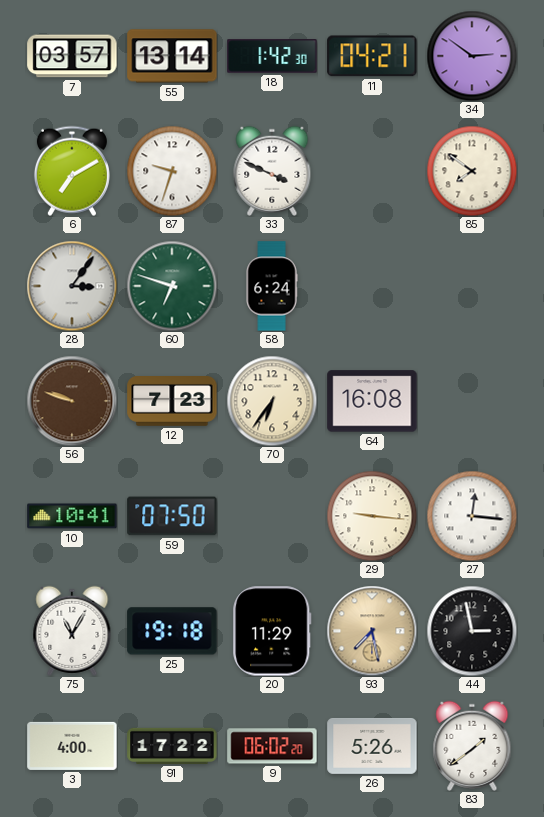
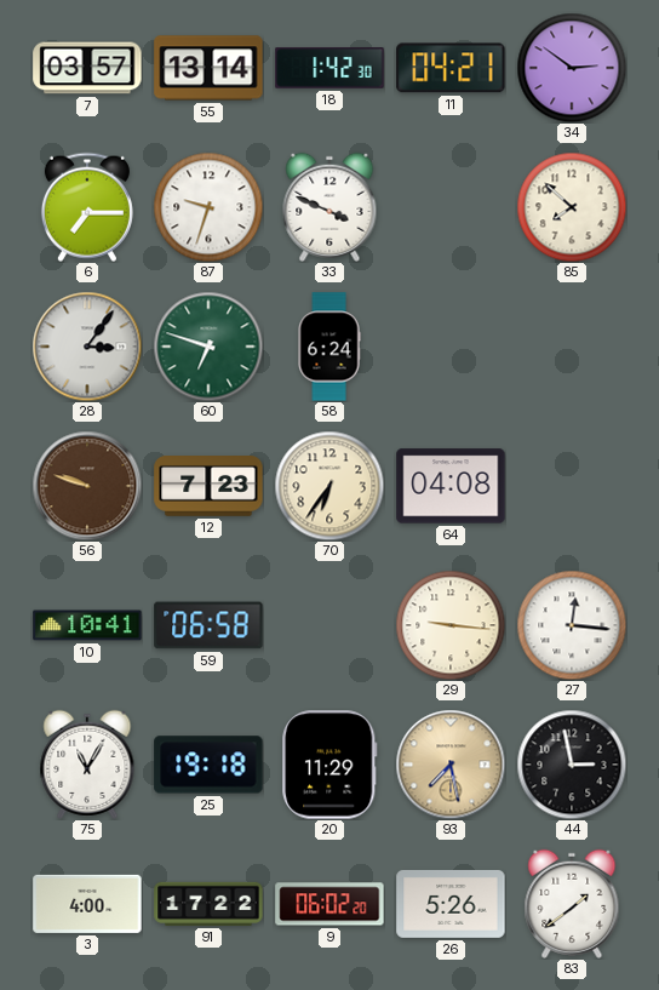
6: 7:10 -> 7:15
85: 7:51 -> 7:52
64: 16:08 -> 04:08
59: 07:50 -> 06:58
